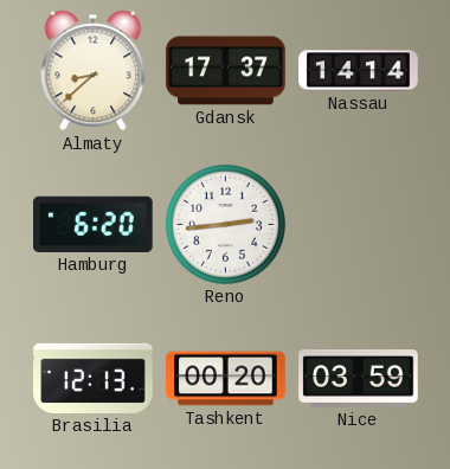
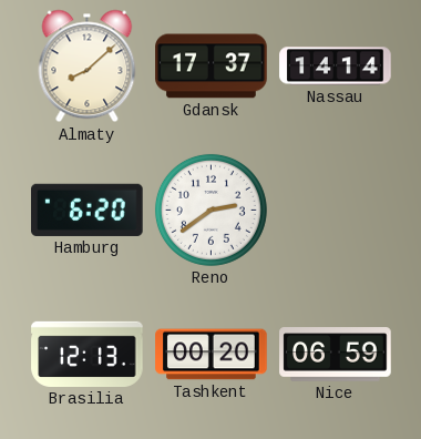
Almaty: 8:38 -> 8:08
Reno: 2:44 -> 2:39
Nice: 03:59 -> 06:59
